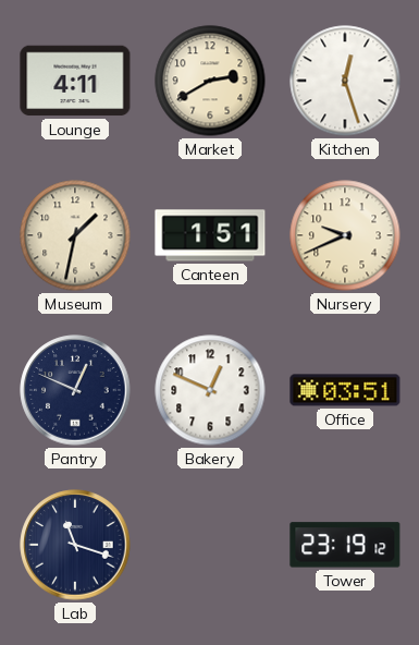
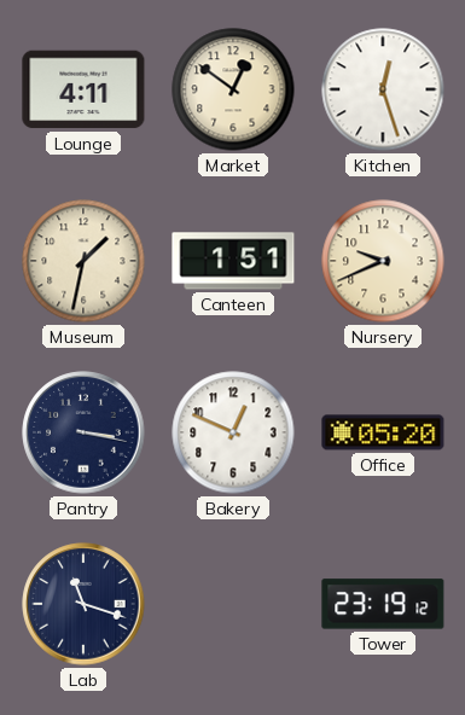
Market: 2:40 -> 12:51
Pantry: 12:49 -> 3:17
Office: 03:51 -> 05:20
